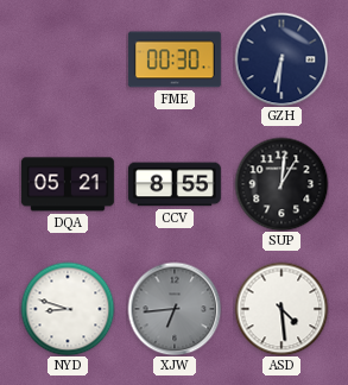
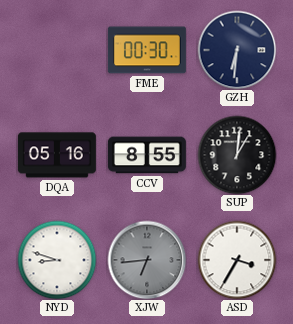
DQA: 05:21 -> 05:16
ASD: 4:29 -> 3:35
